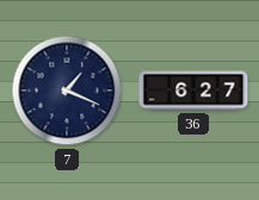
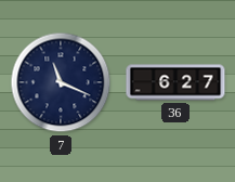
7: 1:19 -> 11:19
